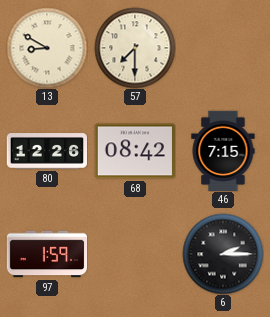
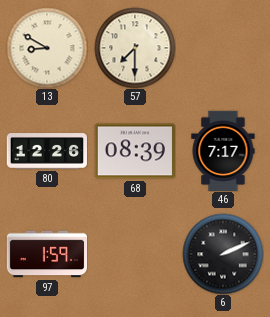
68: 08:42 -> 08:39
46: 7:15 -> 7:17
6: 2:15 -> 2:11
